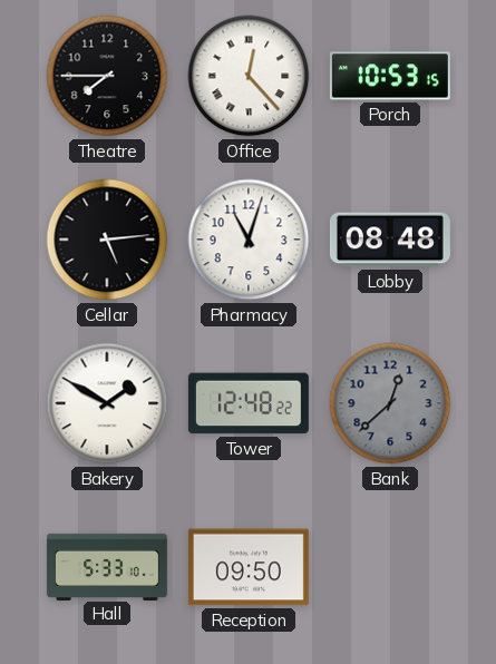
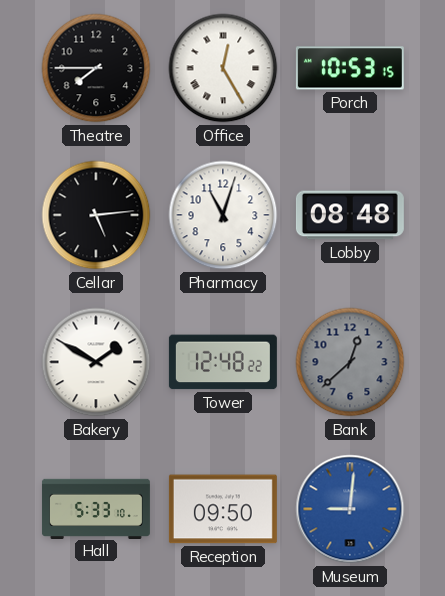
Office: 12:23 -> 12:25
Museum: none -> 9:01
